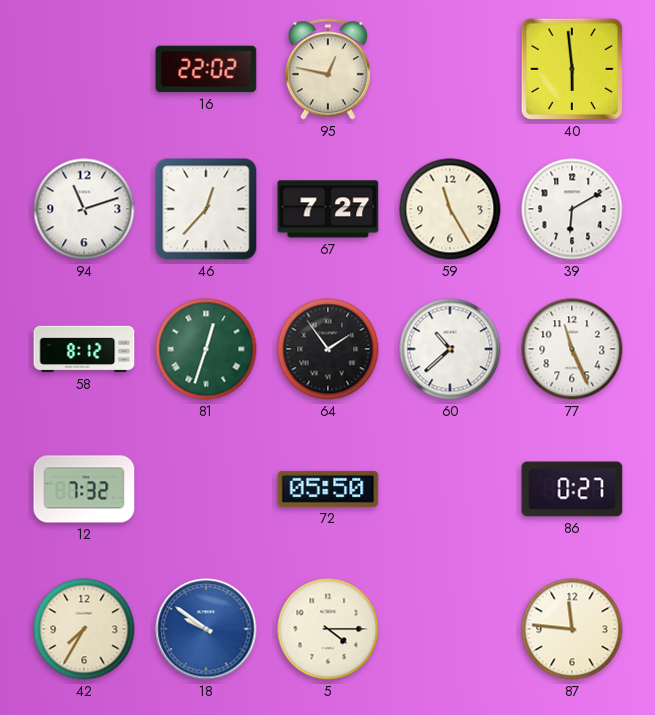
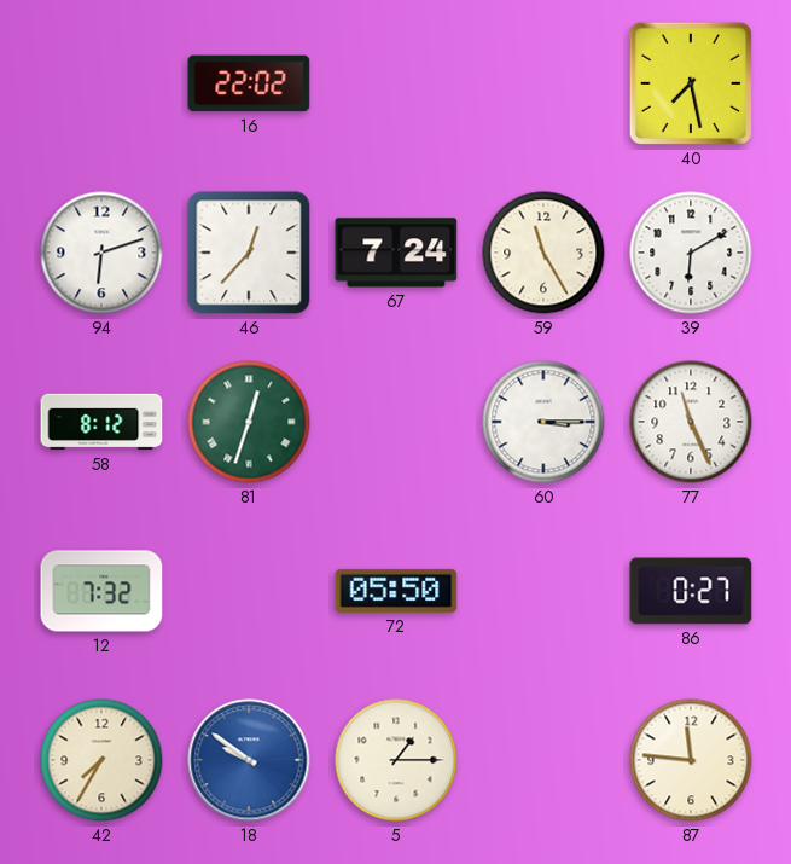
95: 12:47 -> none
40: 5:59 -> 7:28
94: 11:12 -> 6:12
67: 7:27 -> 7:24
64: 1:54 -> none
60: 10:38 -> 3:15
5: 4:15 -> 1:15
